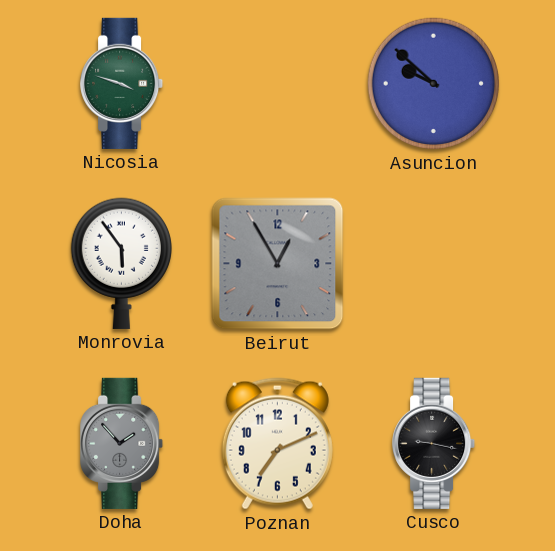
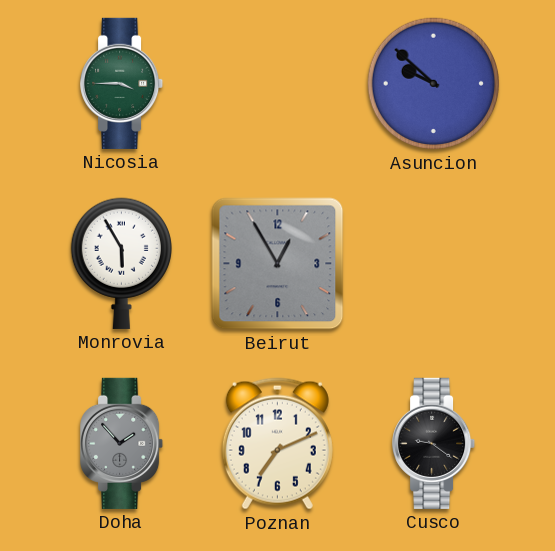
Nicosia: 3:48 -> 3:45
Monrovia: 5:54 -> 5:55
Cusco: 9:17 -> 9:21
